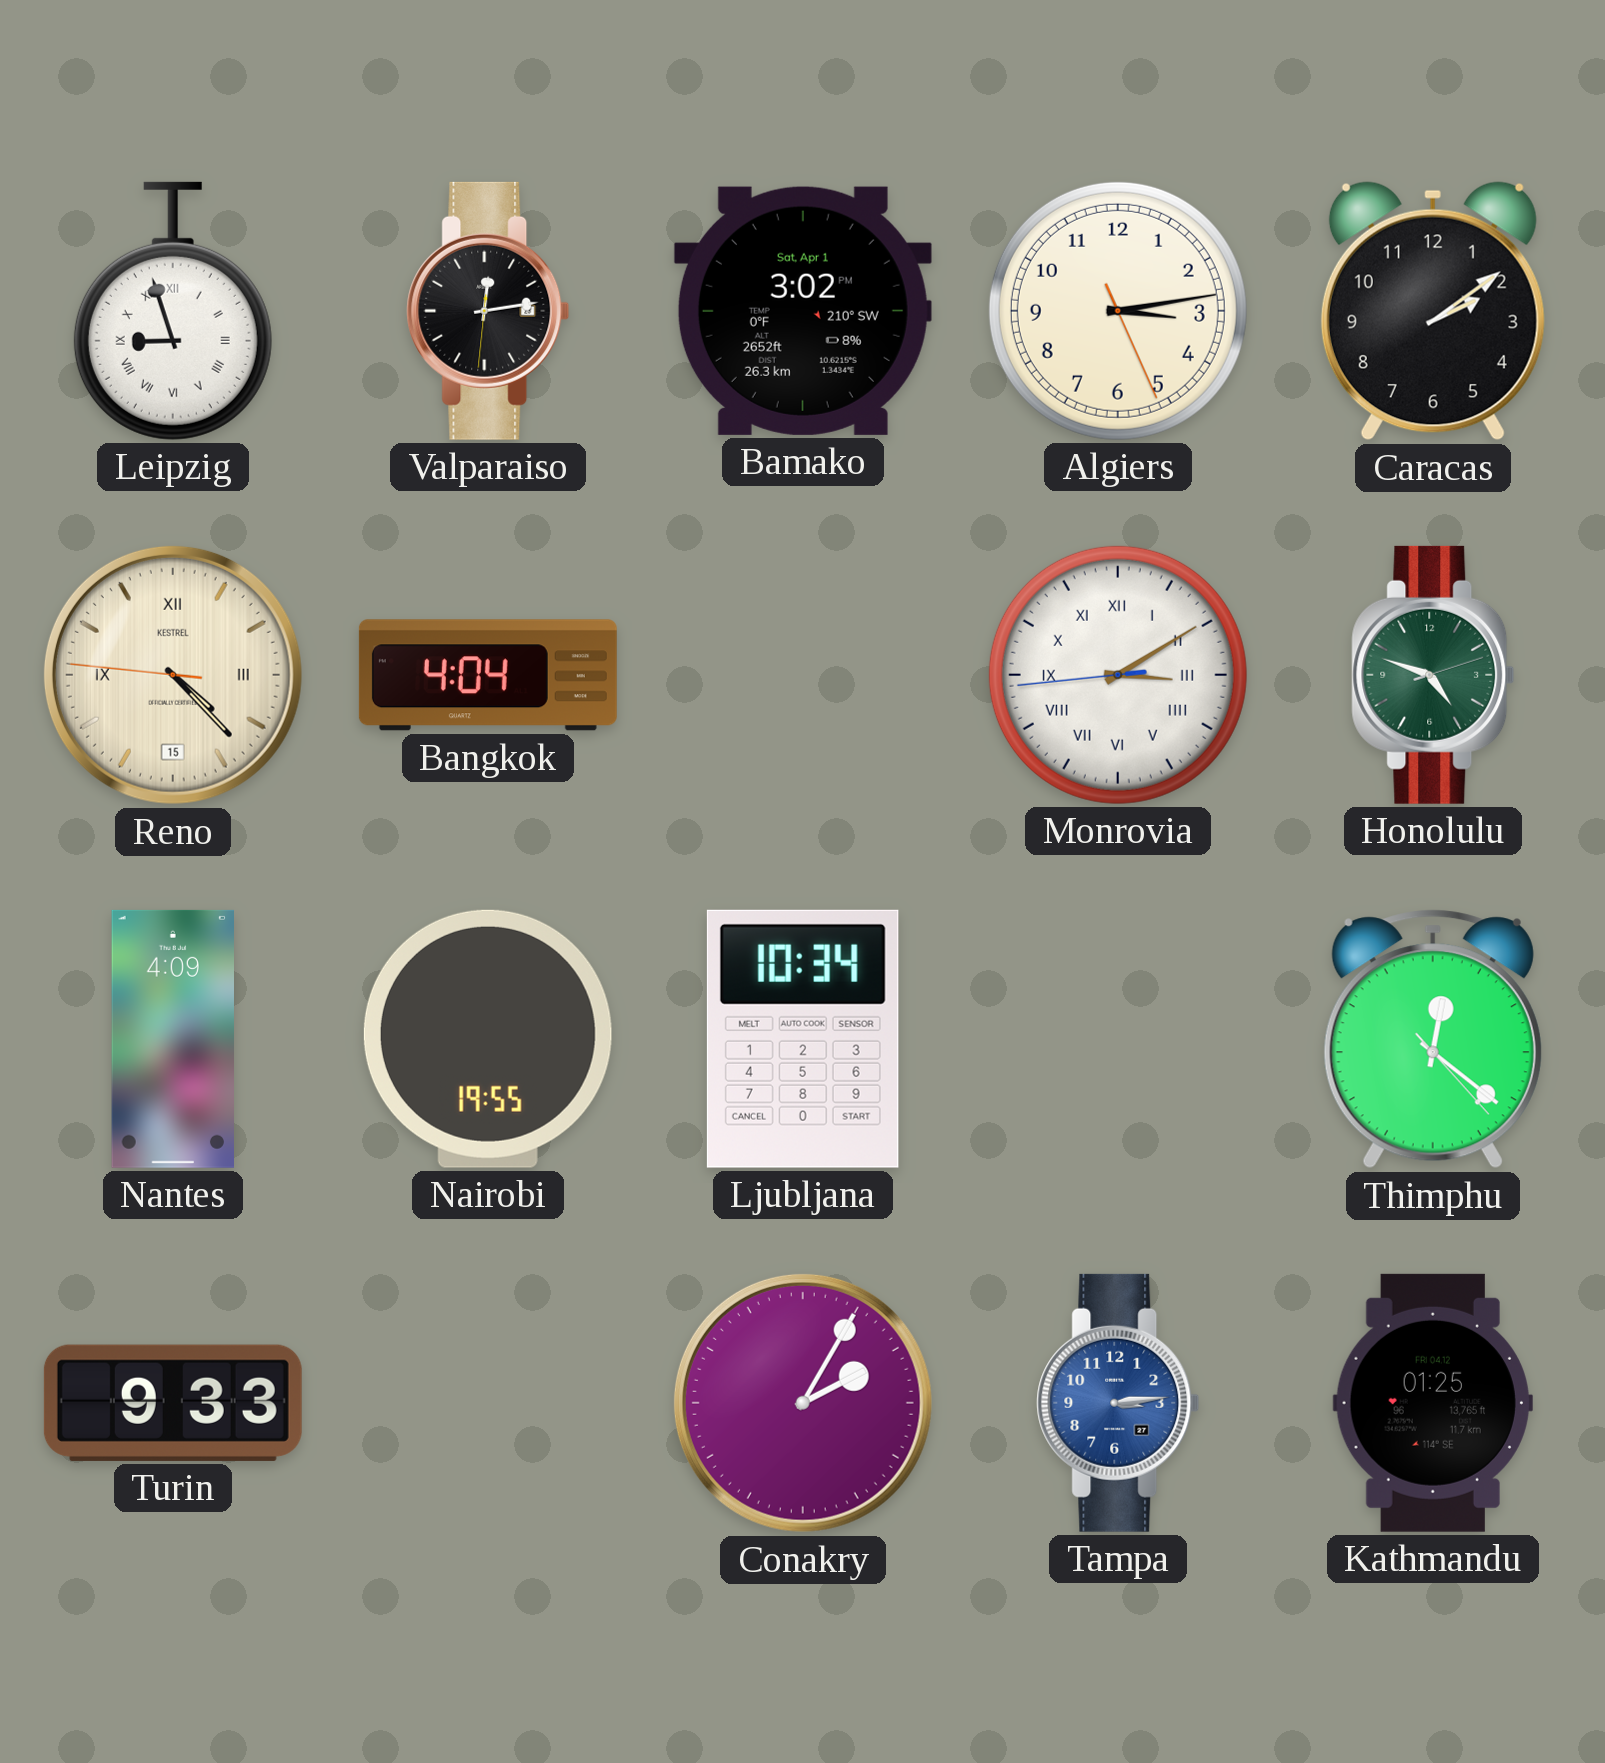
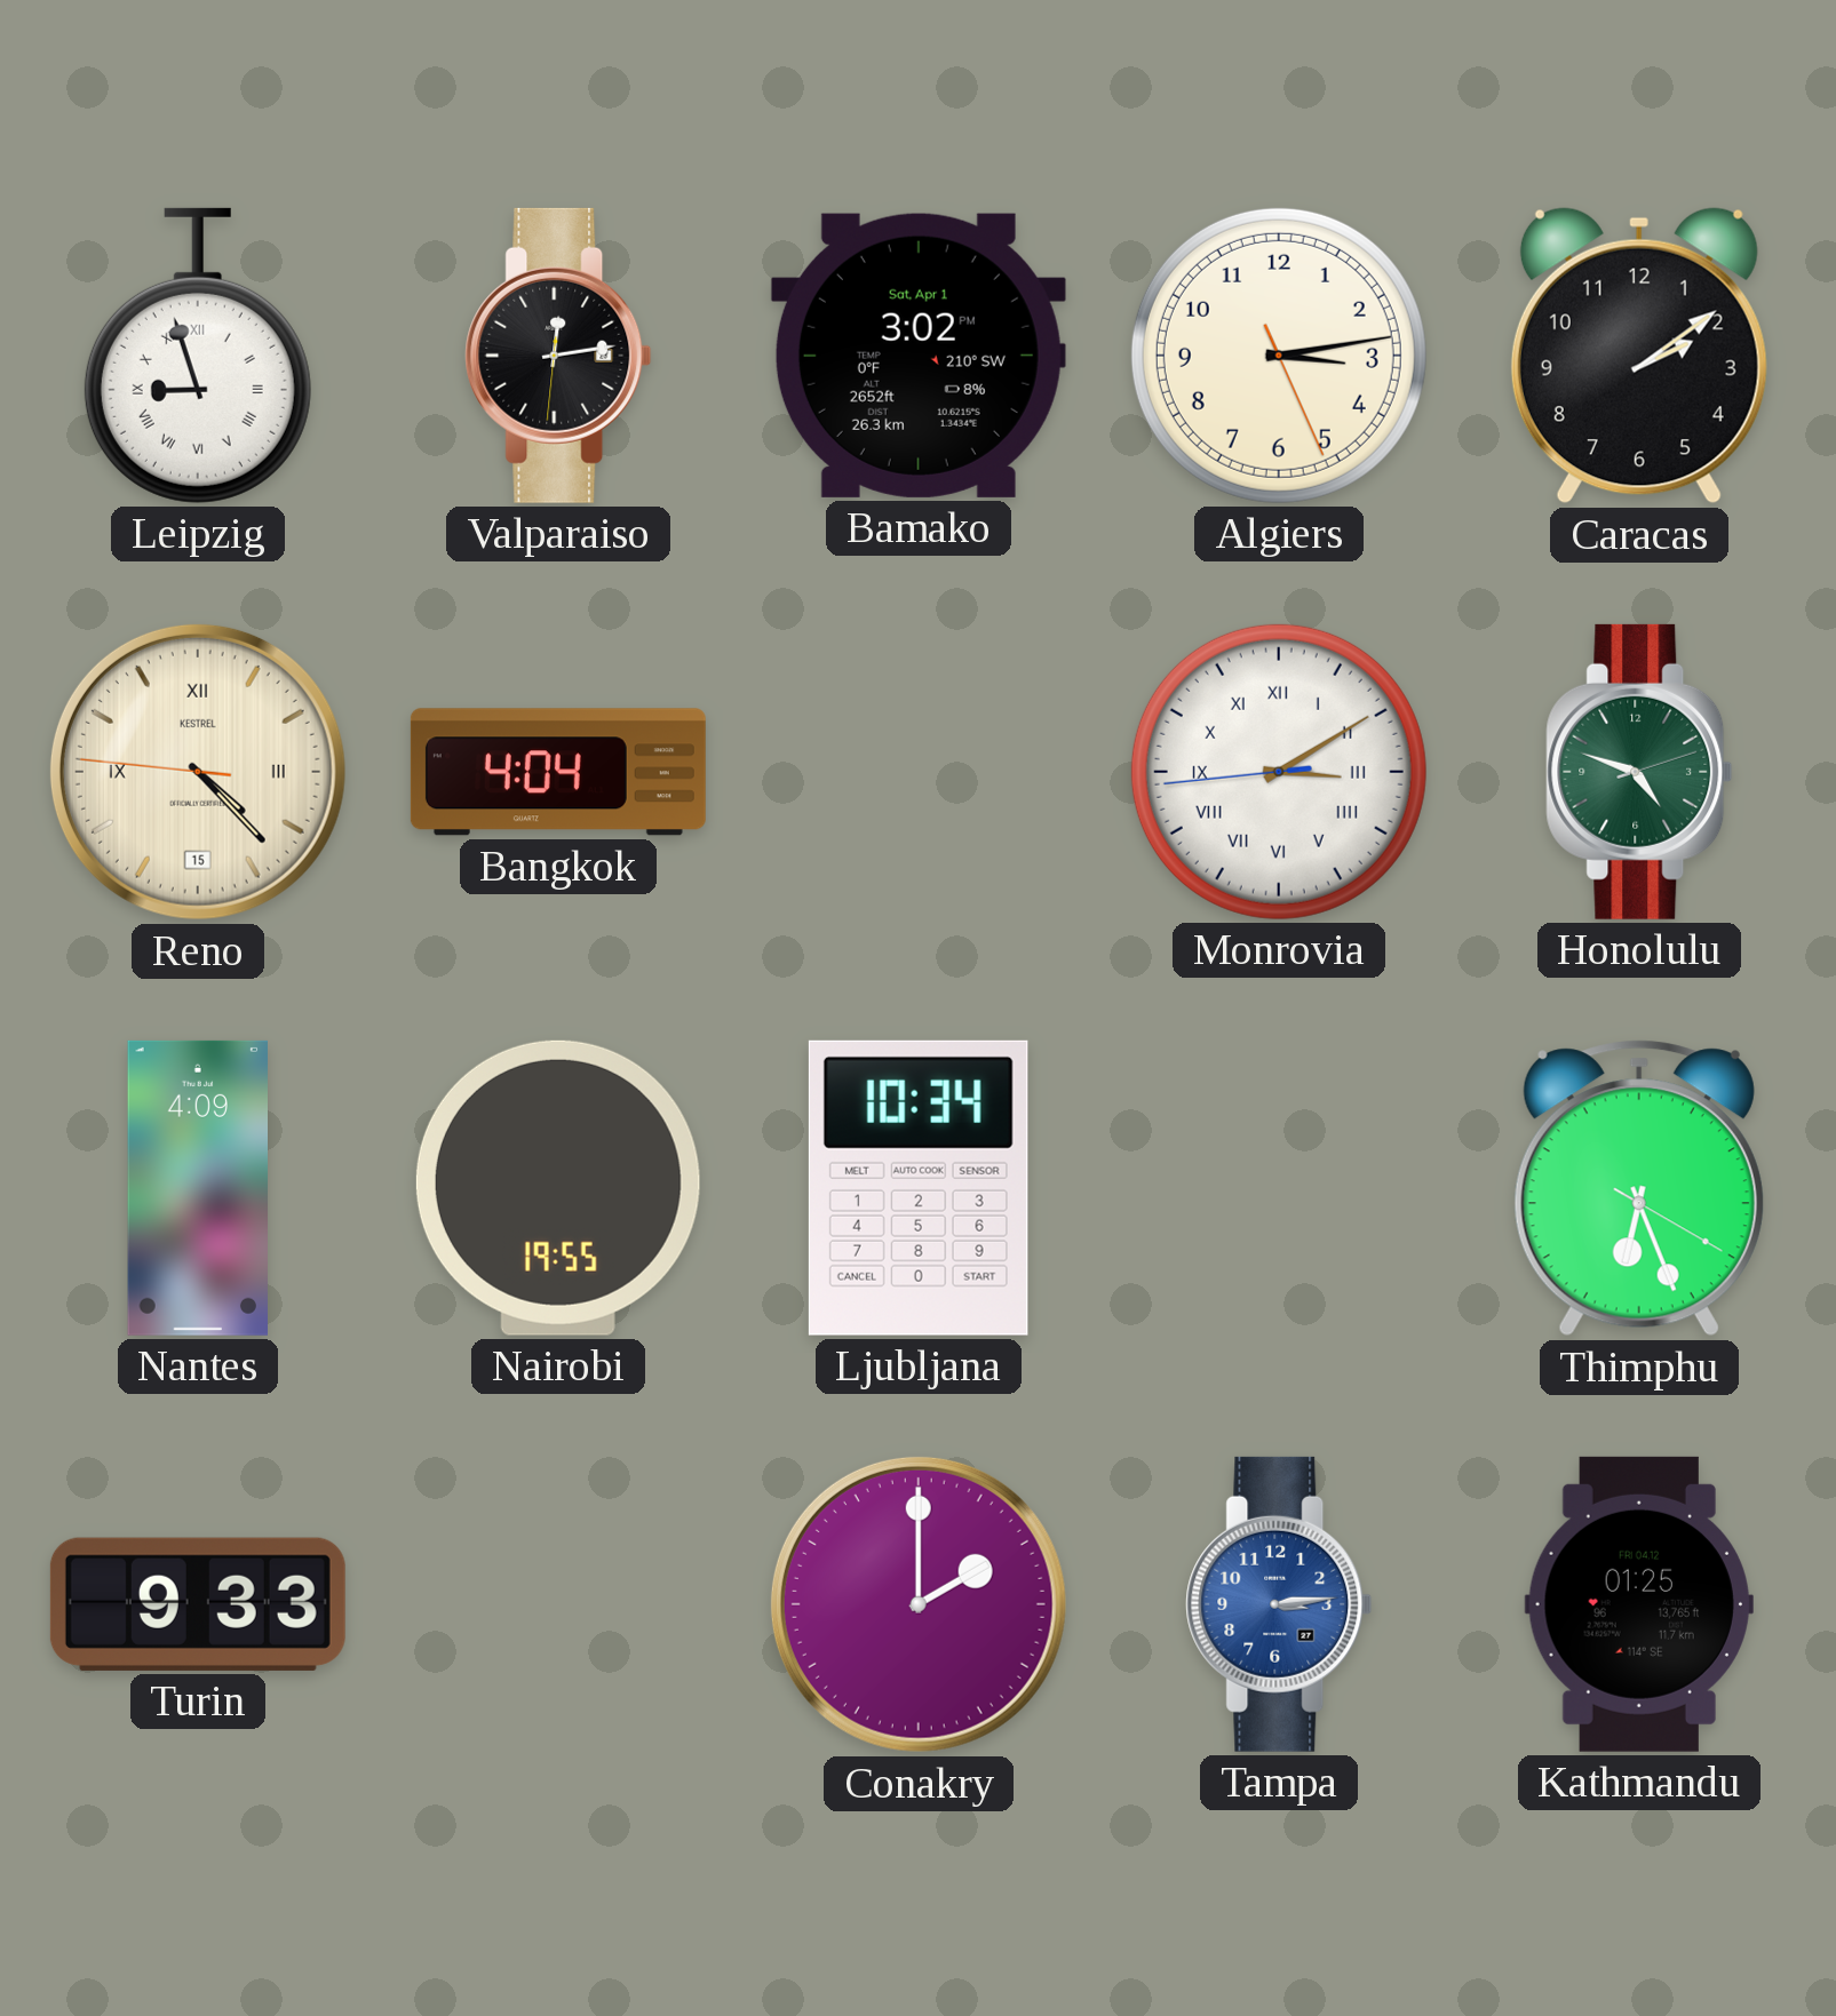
Thimphu: 12:21 -> 6:26
Conakry: 2:05 -> 2:00
